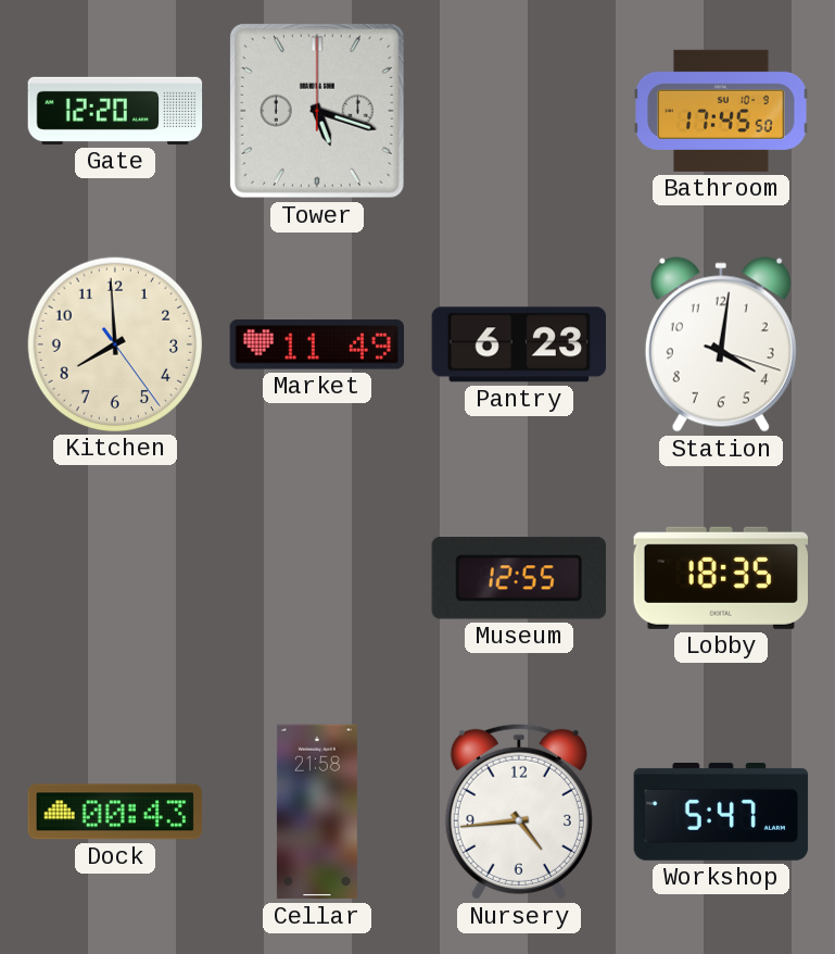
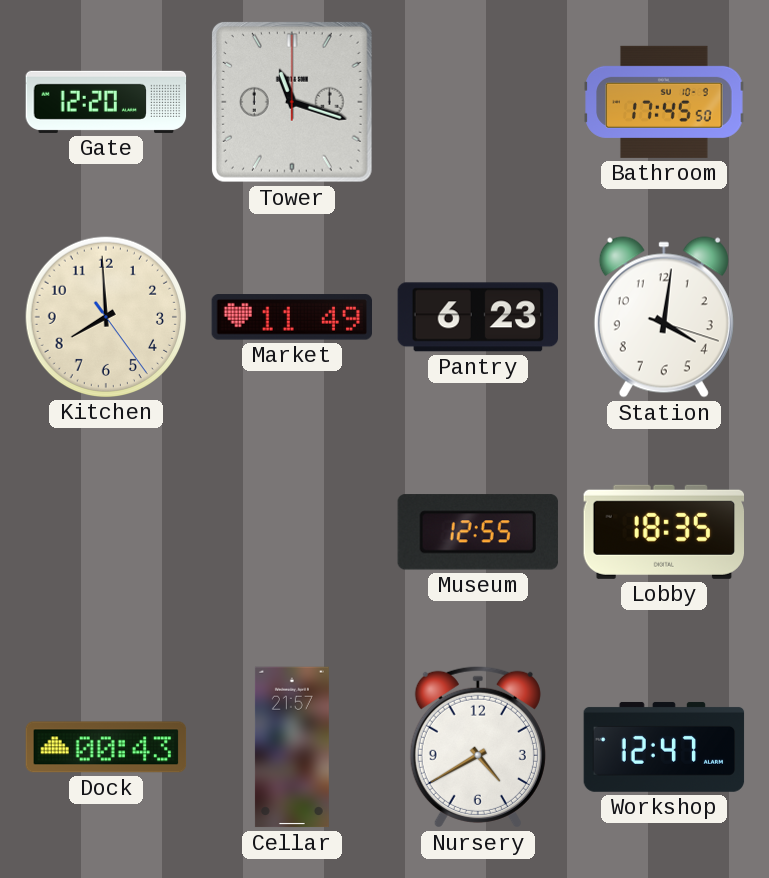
Tower: 5:18 -> 11:18
Cellar: 21:58 -> 21:57
Nursery: 4:44 -> 4:40
Workshop: 5:47 -> 12:47
